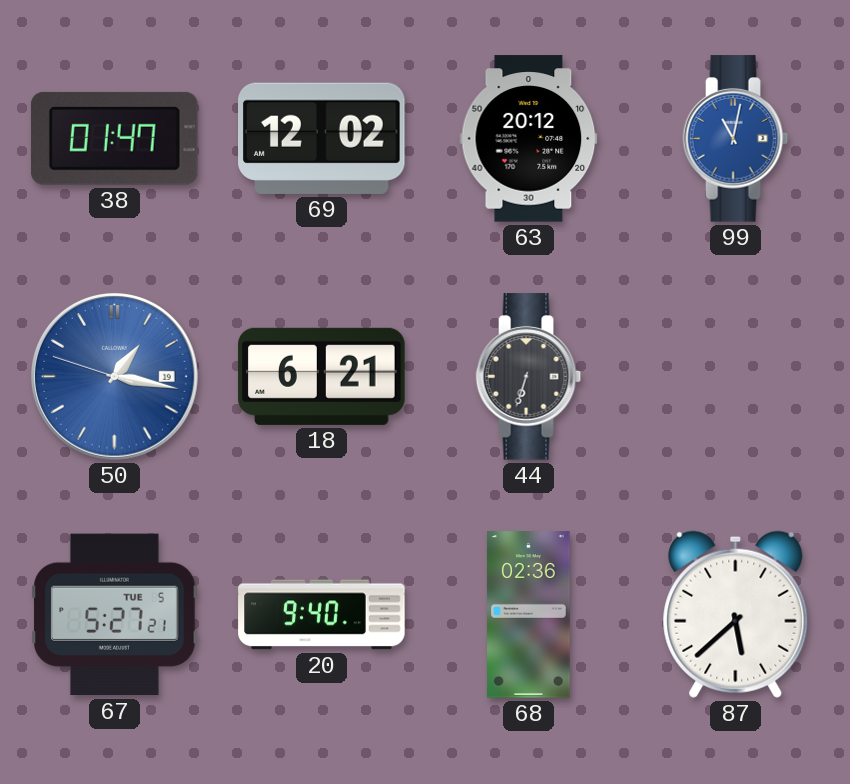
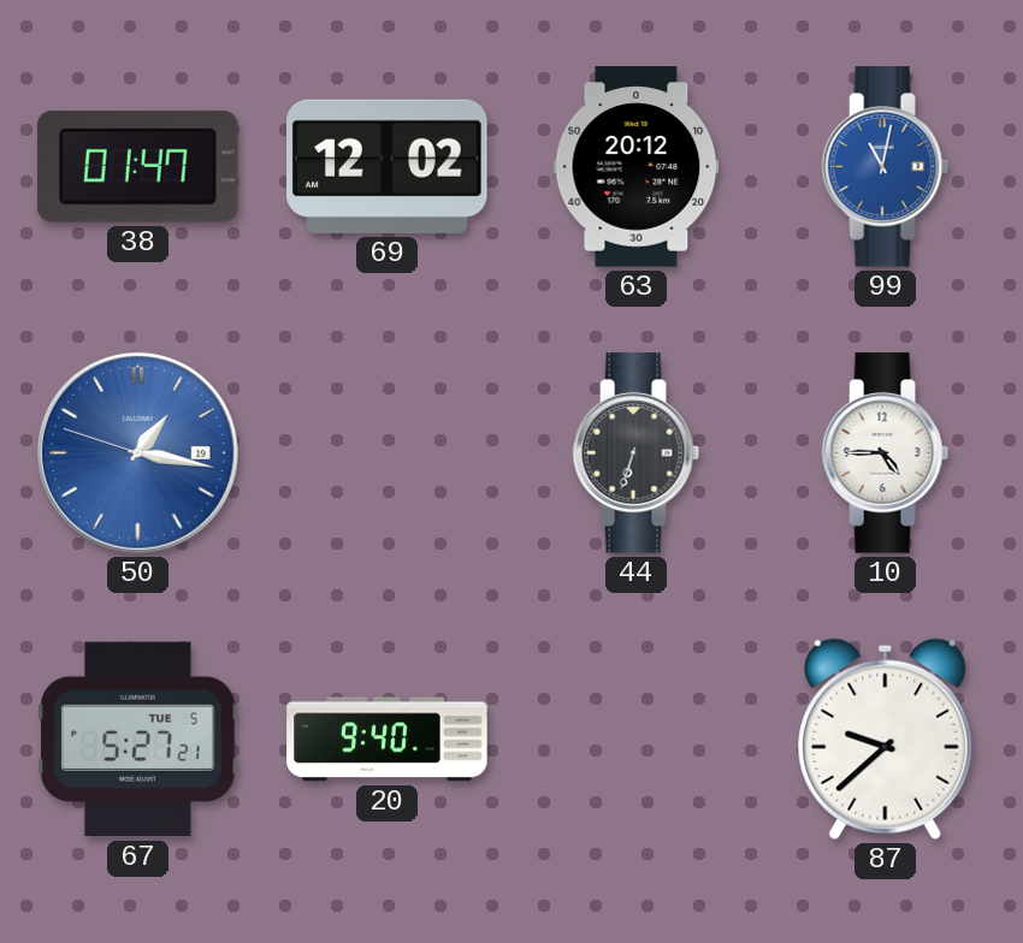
18: 6:21 -> none
10: none -> 4:45
68: 02:36 -> none
87: 5:38 -> 9:38
